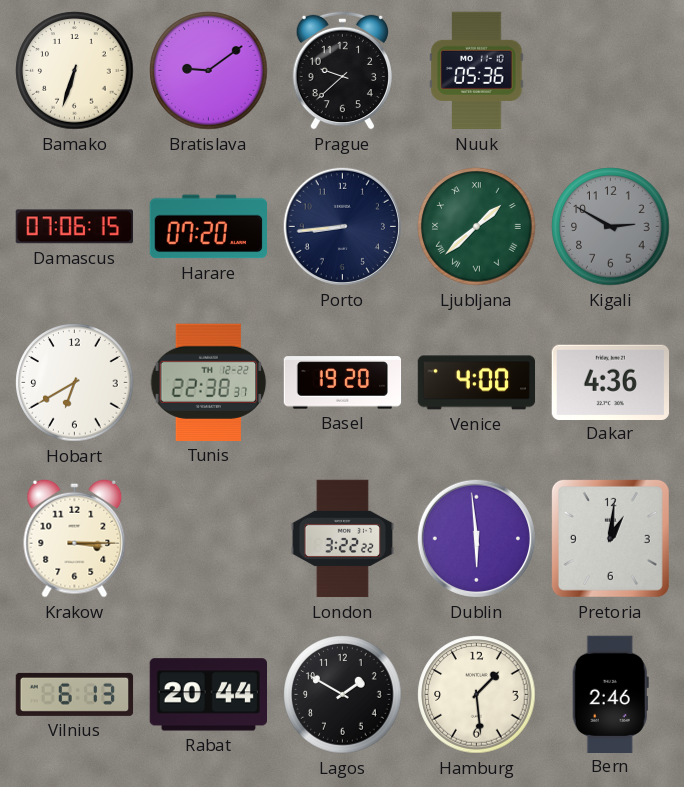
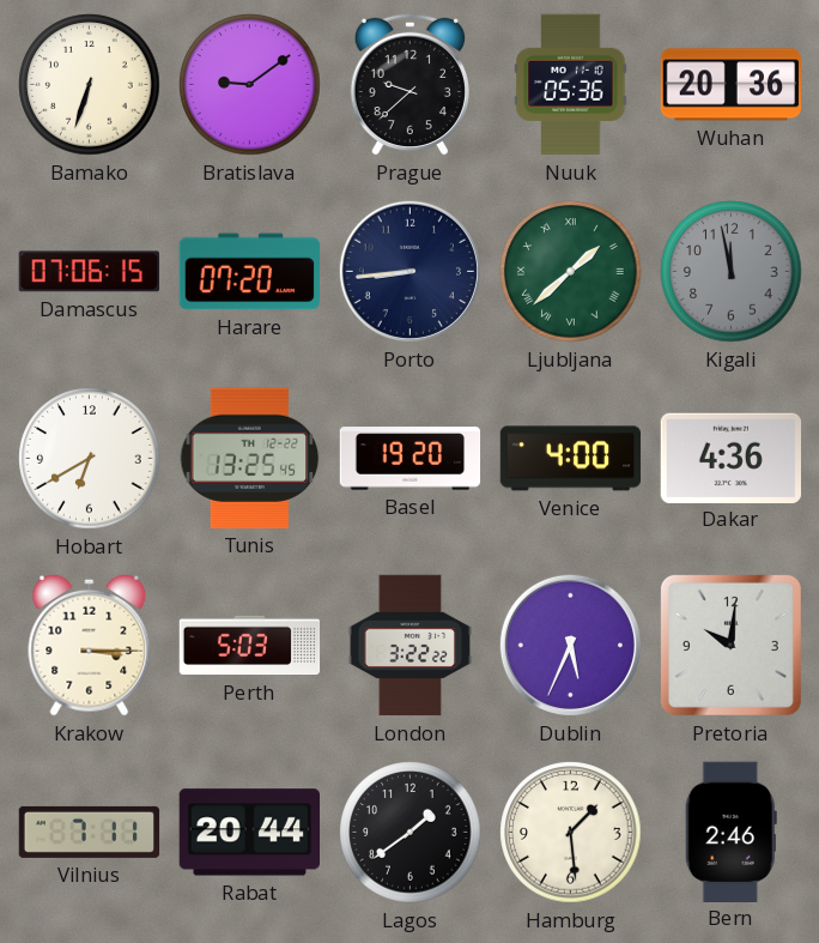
Wuhan: none -> 20:36
Kigali: 2:50 -> 11:58
Tunis: 22:38 -> 13:25
Perth: none -> 5:03
Dublin: 5:59 -> 5:34
Pretoria: 1:01 -> 10:01
Vilnius: 6:13 -> 7:11
Lagos: 1:50 -> 1:39
